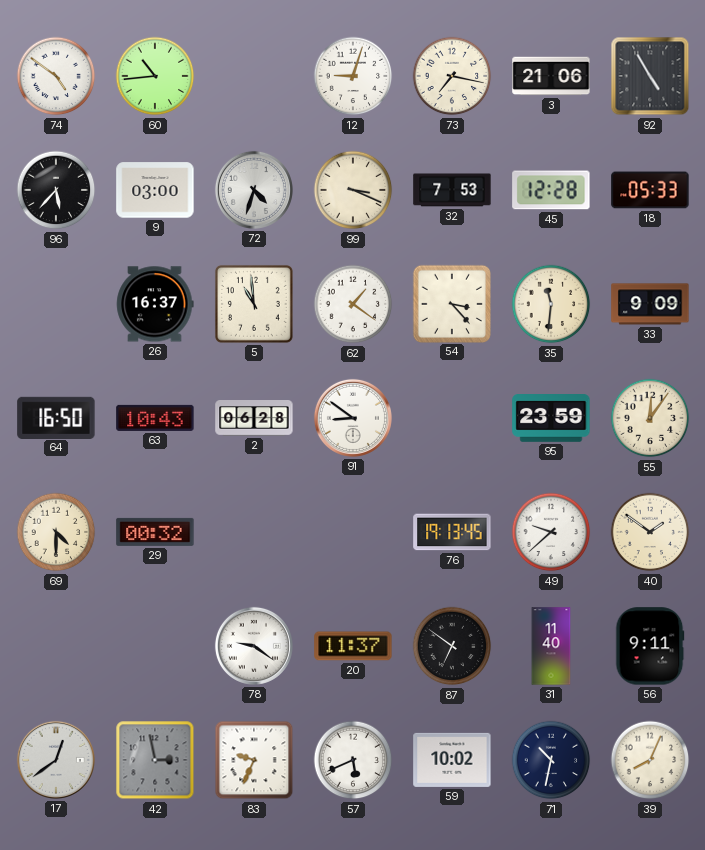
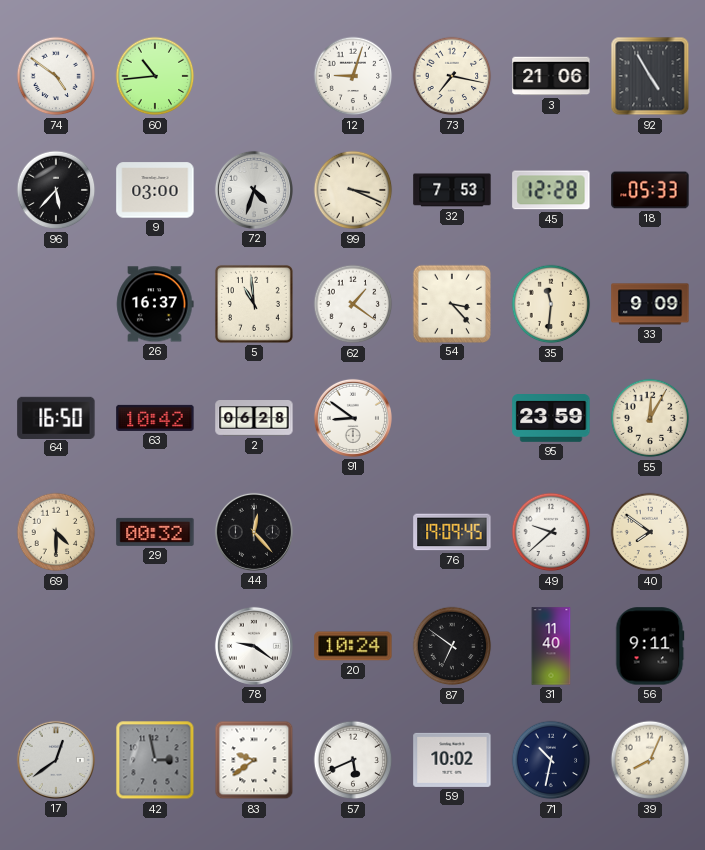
63: 10:43 -> 10:42
55: 12:06 -> 12:05
44: none -> 12:23
76: 19:13 -> 19:09
40: 1:51 -> 7:51
20: 11:37 -> 10:24
83: 9:34 -> 9:39
